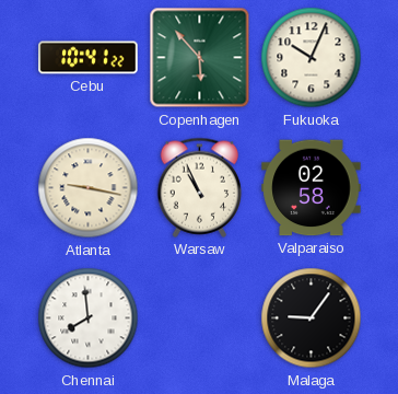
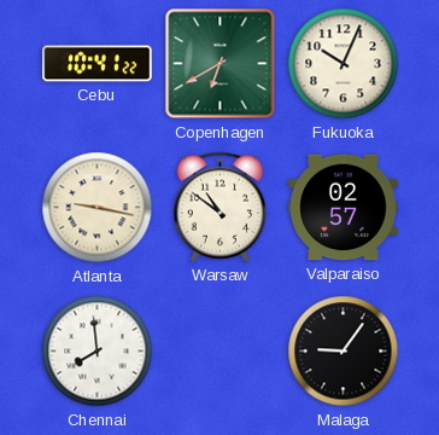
Copenhagen: 5:53 -> 6:40
Warsaw: 10:56 -> 10:51
Valparaiso: 02:58 -> 02:57
